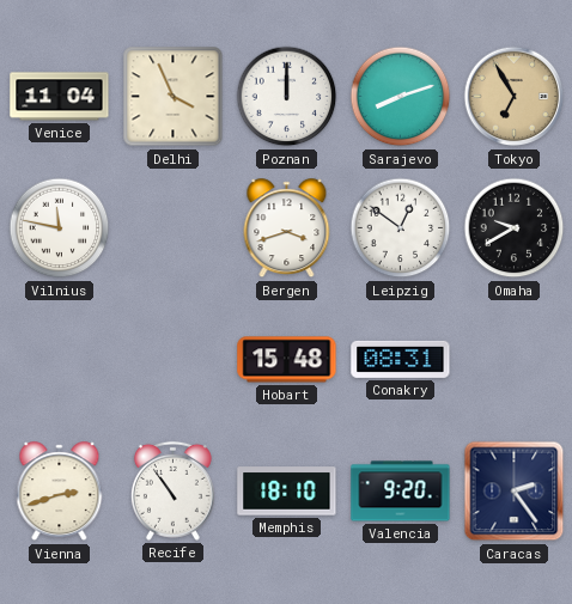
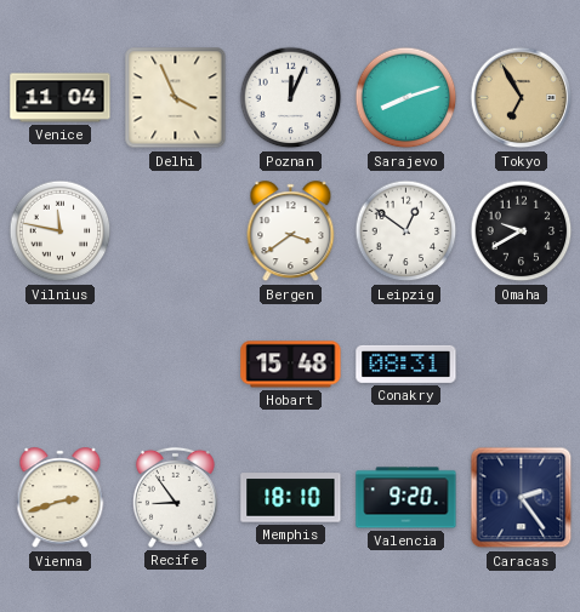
Poznan: 12:00 -> 12:04
Bergen: 3:42 -> 3:39
Recife: 10:54 -> 8:54
